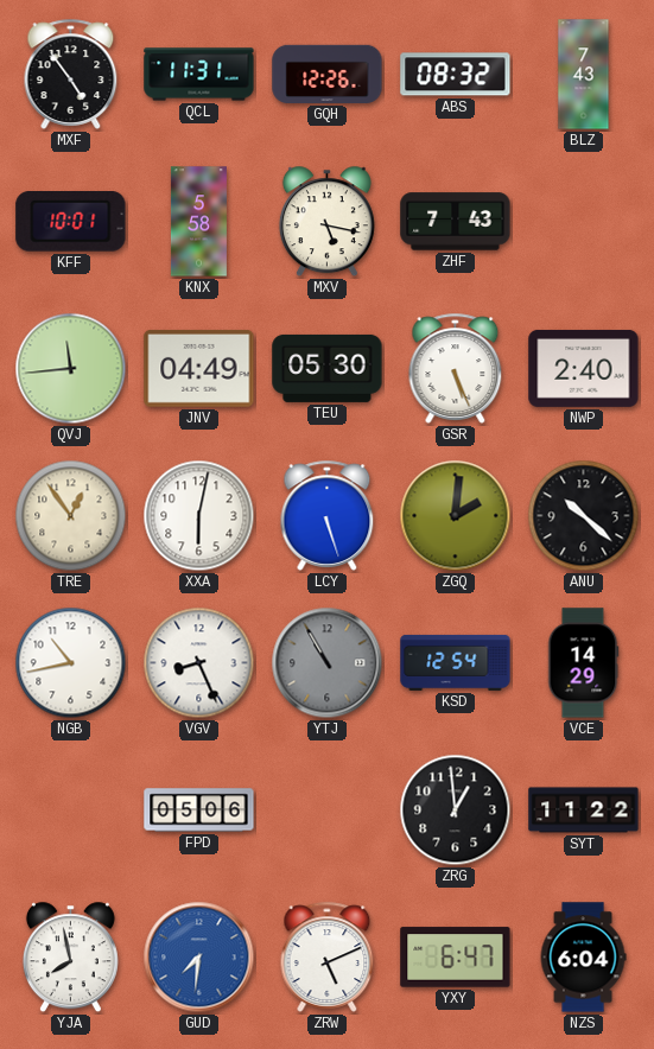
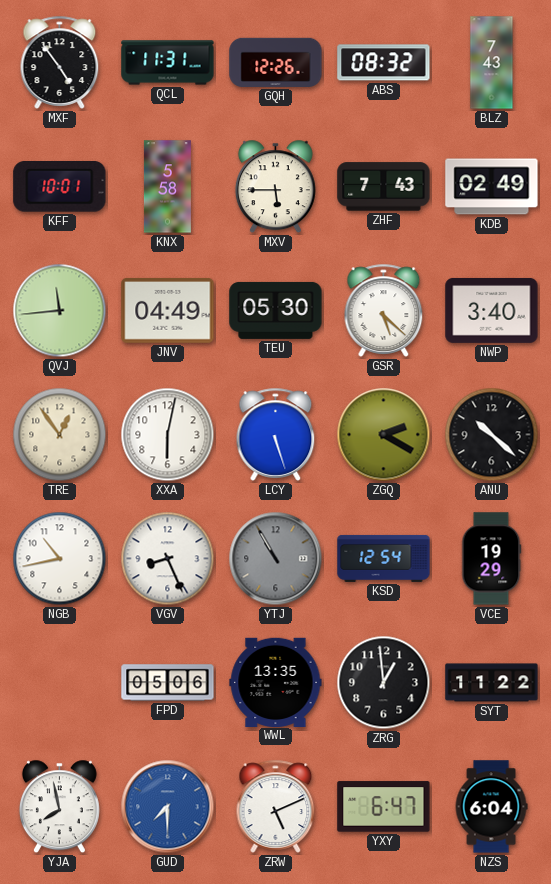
MXV: 5:17 -> 5:45
KDB: none -> 02:49
GSR: 5:26 -> 5:22
NWP: 2:40 -> 3:40
ZGQ: 2:01 -> 2:20
VCE: 14:29 -> 19:29
WWL: none -> 13:35
GUD: 7:31 -> 7:30
